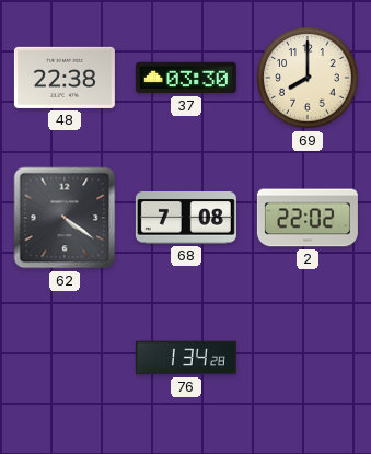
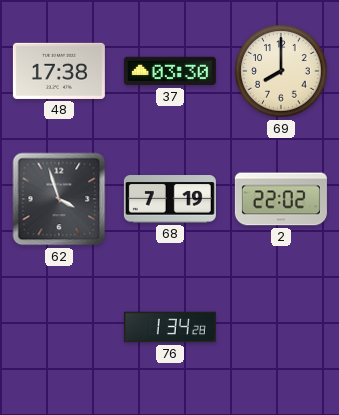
48: 22:38 -> 17:38
62: 4:21 -> 3:57
68: 7:08 -> 7:19
